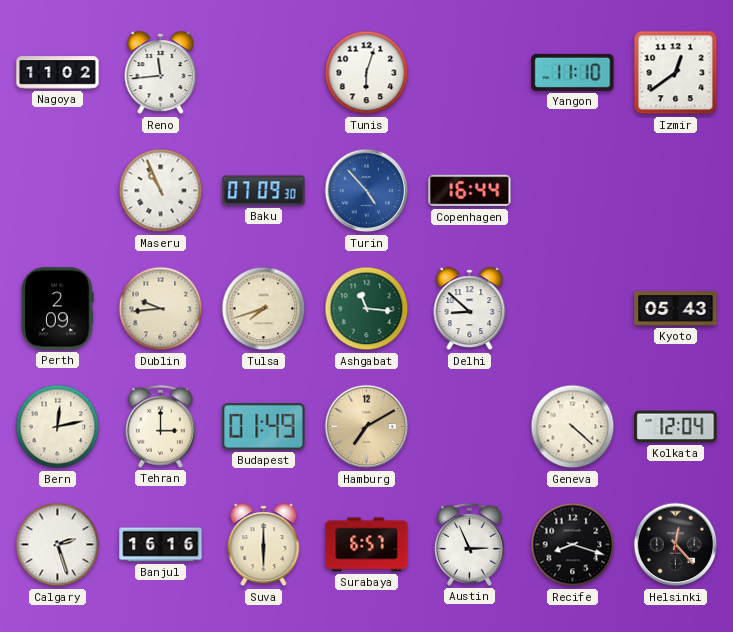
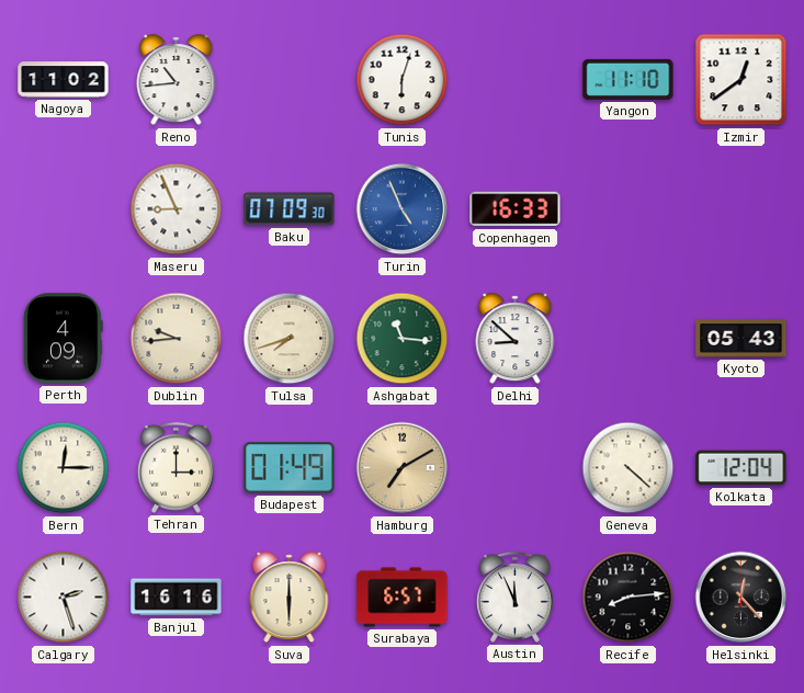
Reno: 11:44 -> 10:44
Maseru: 10:56 -> 8:56
Turin: 4:53 -> 4:56
Copenhagen: 16:44 -> 16:33
Perth: 2:09 -> 4:09
Bern: 12:13 -> 12:15
Austin: 2:56 -> 11:56
Recife: 8:18 -> 8:14
